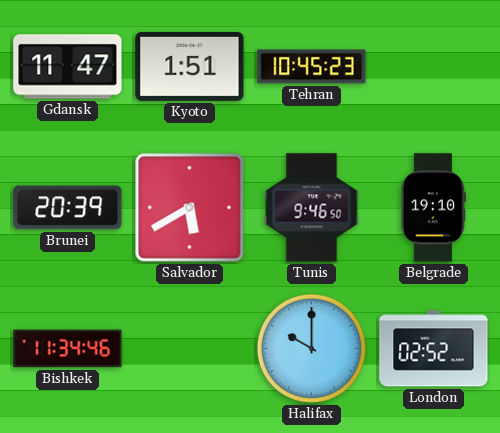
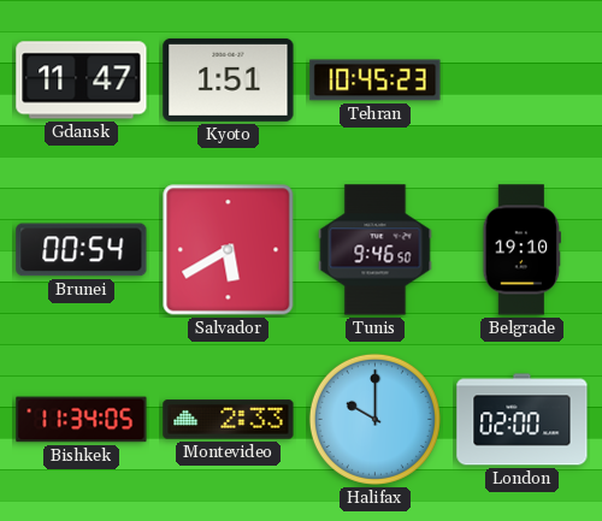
Brunei: 20:39 -> 00:54
Bishkek: 11:34:46 -> 11:34:05
Montevideo: none -> 2:33
London: 02:52 -> 02:00
